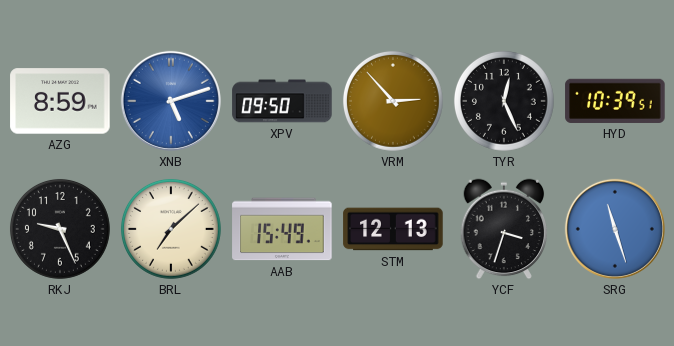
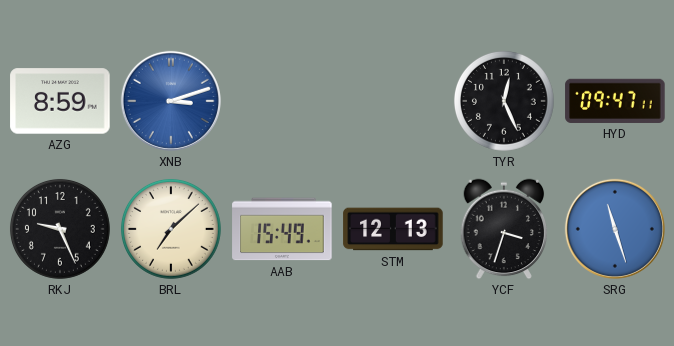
XNB: 5:12 -> 3:12
XPV: 09:50 -> none
VRM: 2:53 -> none
HYD: 10:39 -> 09:47
